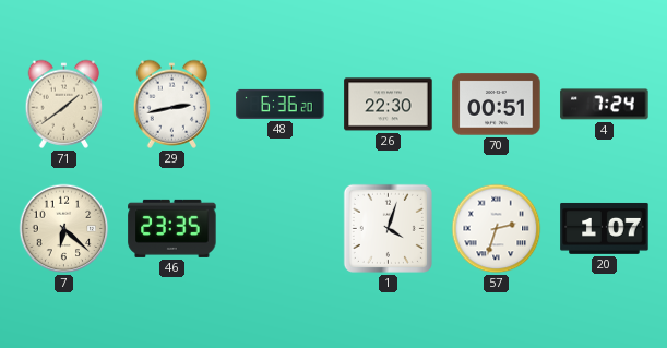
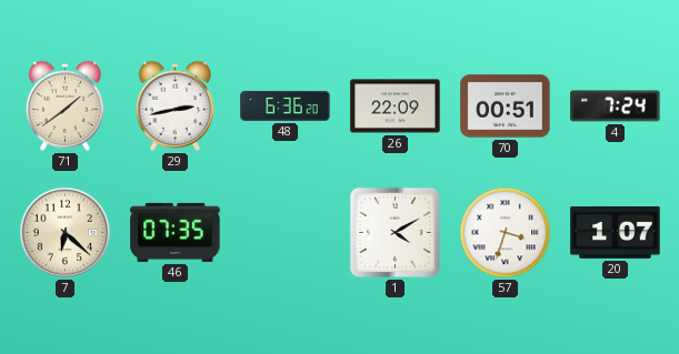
26: 22:30 -> 22:09
46: 23:35 -> 07:35
1: 4:03 -> 4:10
57: 2:33 -> 3:33
